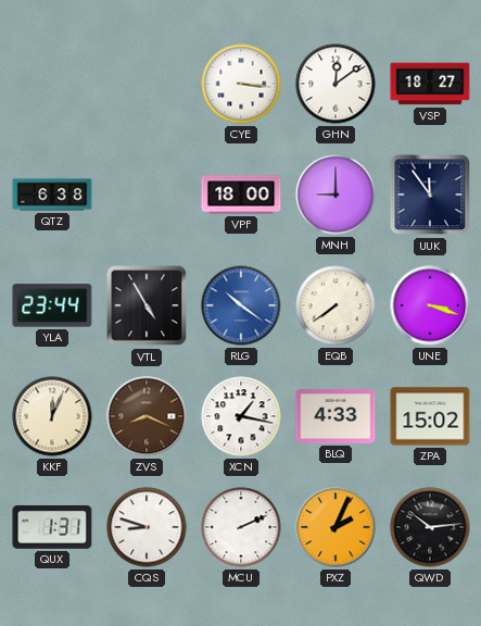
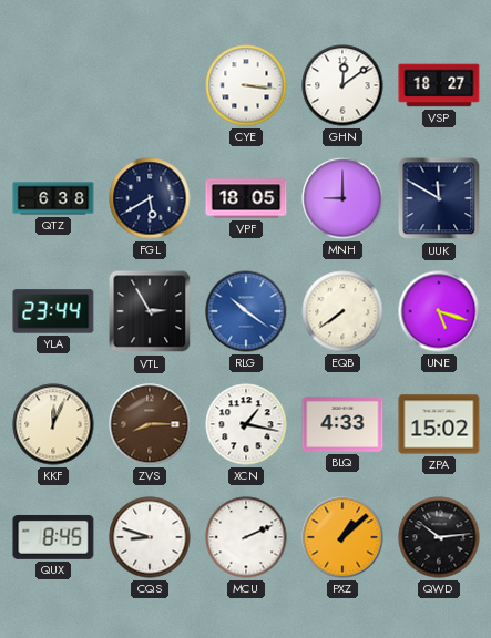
FGL: none -> 5:40
VPF: 18:00 -> 18:05
UUK: 11:54 -> 11:50
VTL: 4:55 -> 2:55
UNE: 3:18 -> 5:18
ZVS: 8:19 -> 8:15
QUX: 1:31 -> 8:45
PXZ: 2:04 -> 1:08
